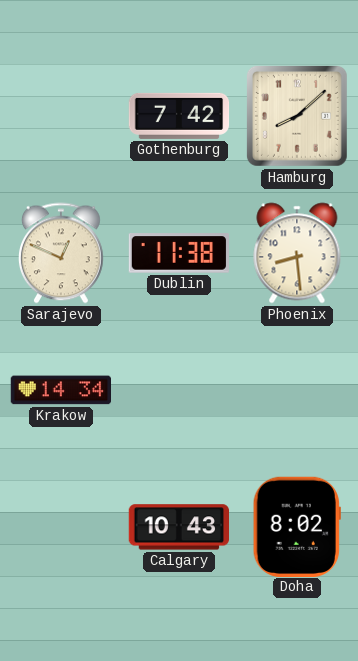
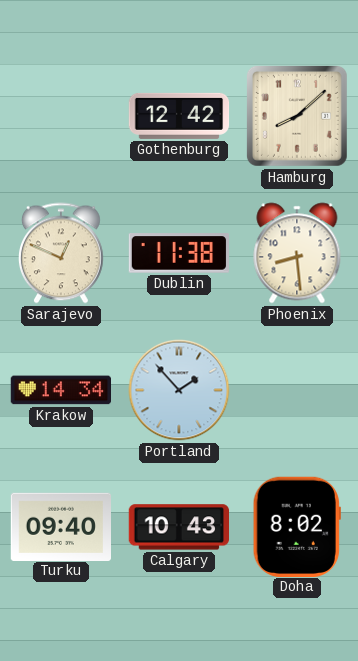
Gothenburg: 7:42 -> 12:42
Portland: none -> 1:53
Turku: none -> 09:40
